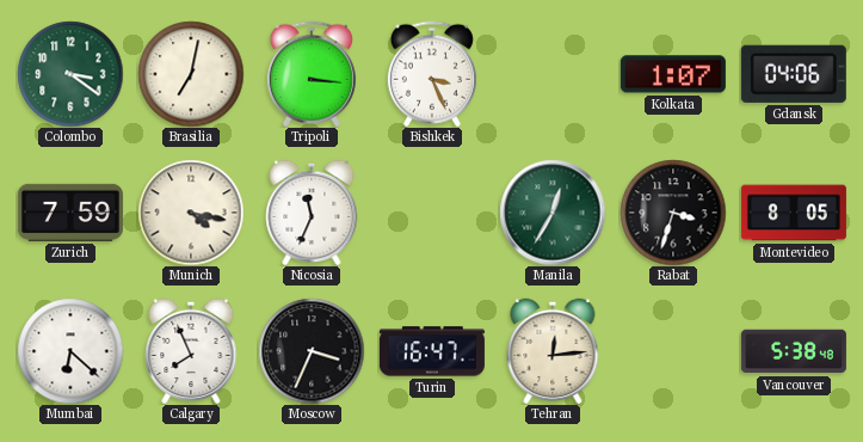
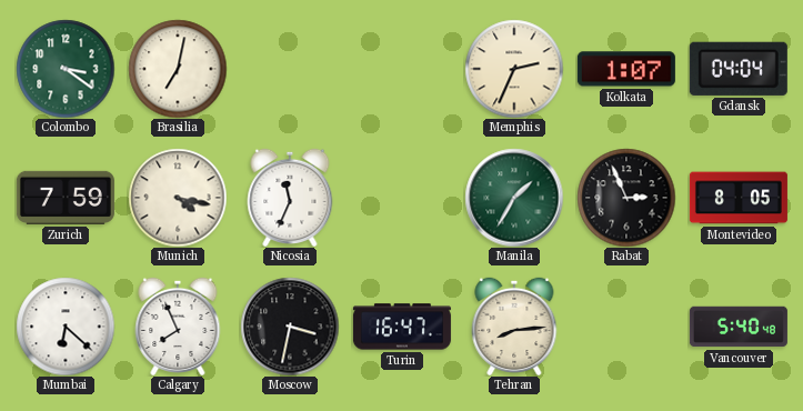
Tripoli: 3:16 -> none
Bishkek: 3:26 -> none
Memphis: none -> 2:34
Gdansk: 04:06 -> 04:04
Manila: 12:35 -> 1:35
Rabat: 3:33 -> 2:56
Moscow: 3:34 -> 3:32
Tehran: 12:14 -> 8:14
Vancouver: 5:38 -> 5:40
